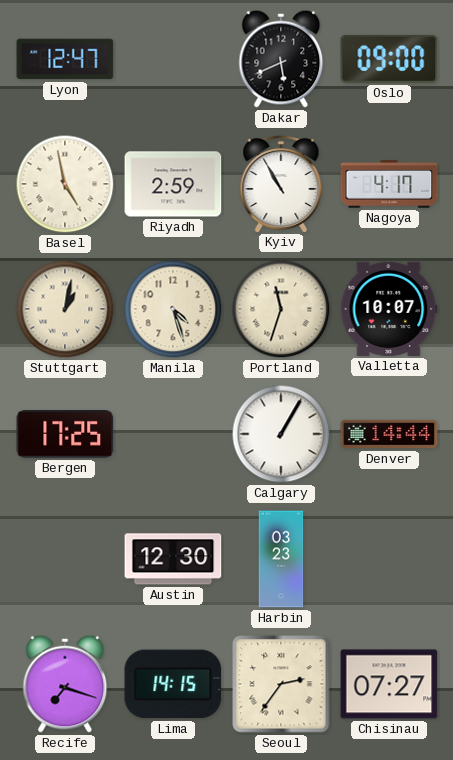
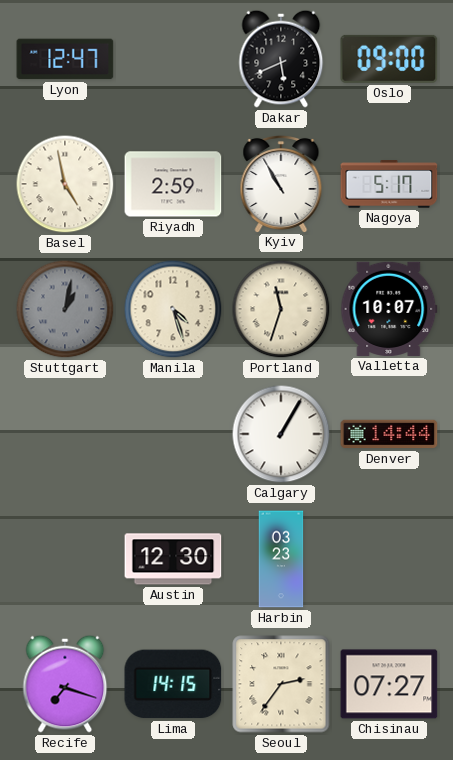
Nagoya: 4:17 -> 5:17
Stuttgart dial: cream -> grey
Bergen: 17:25 -> none
